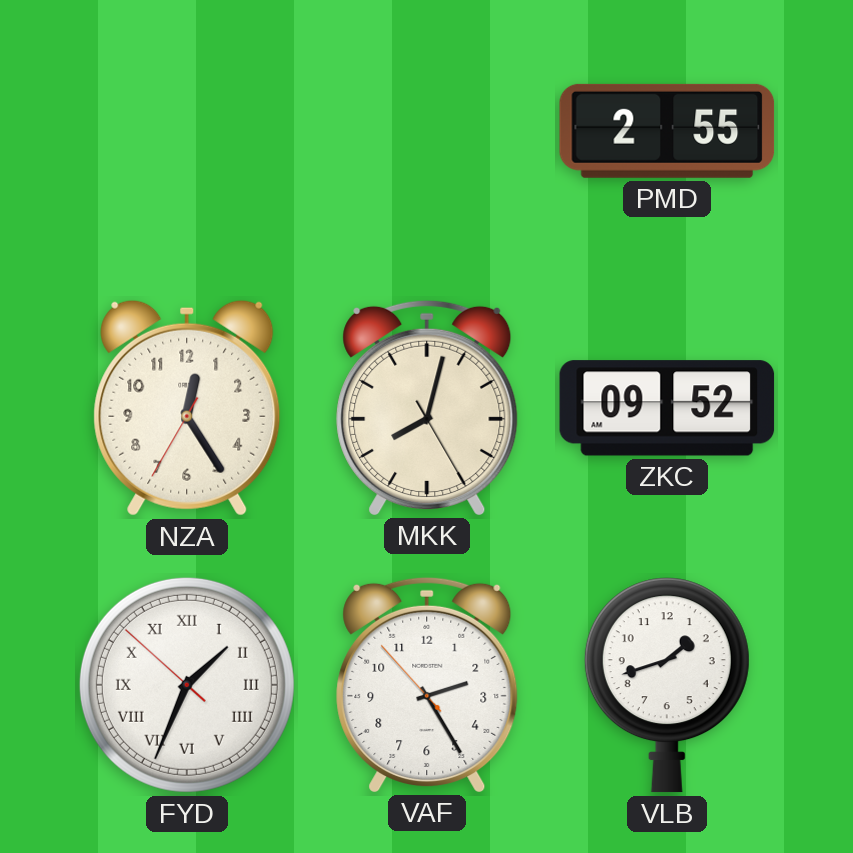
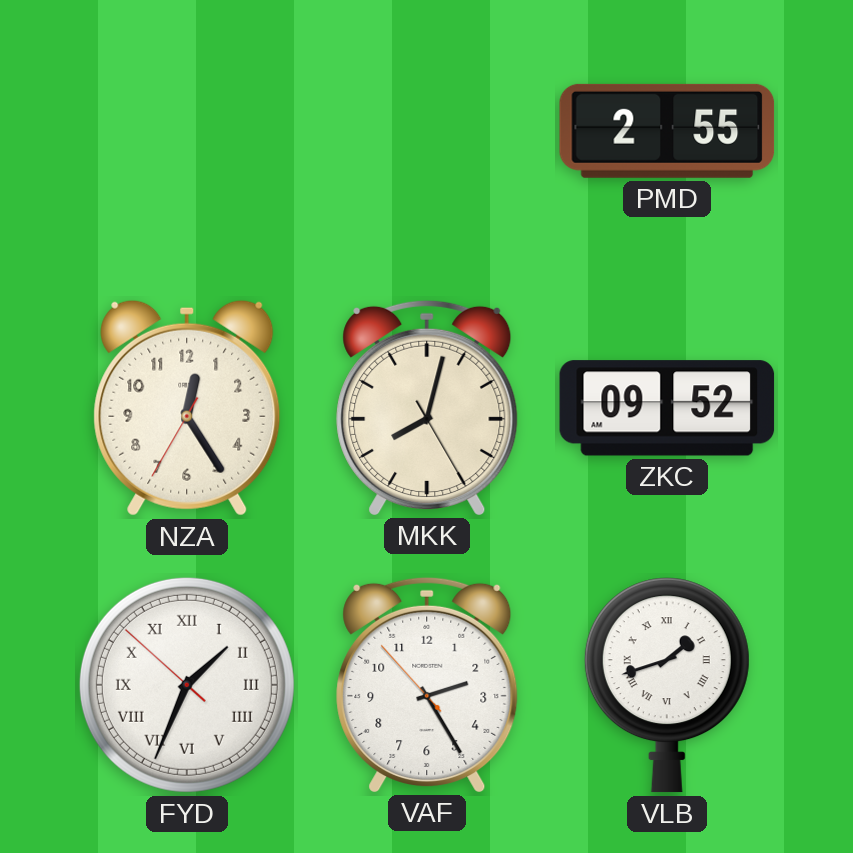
VLB numerals: Arabic -> Roman
